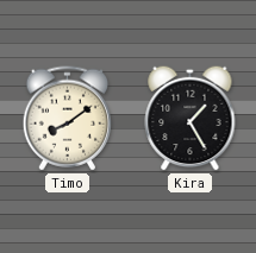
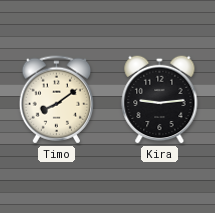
Kira: 1:25 -> 9:14
